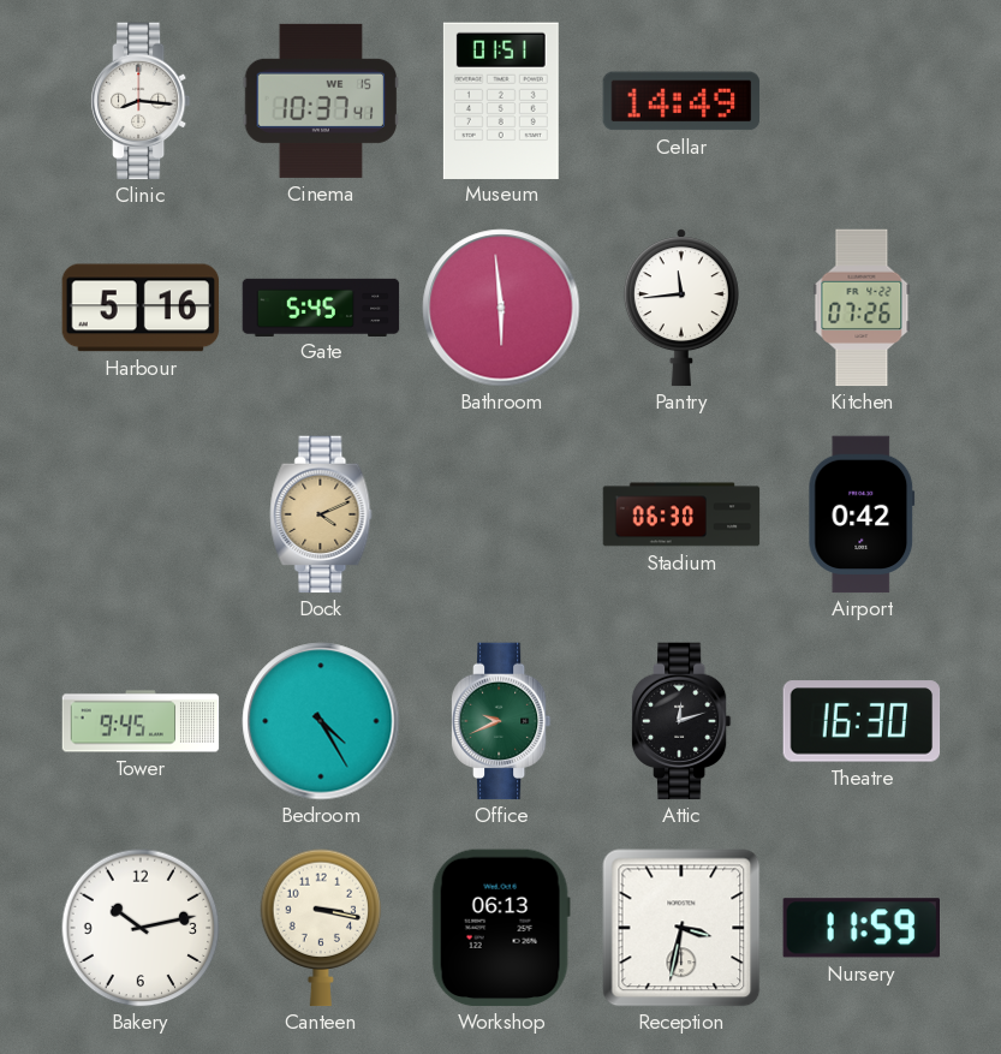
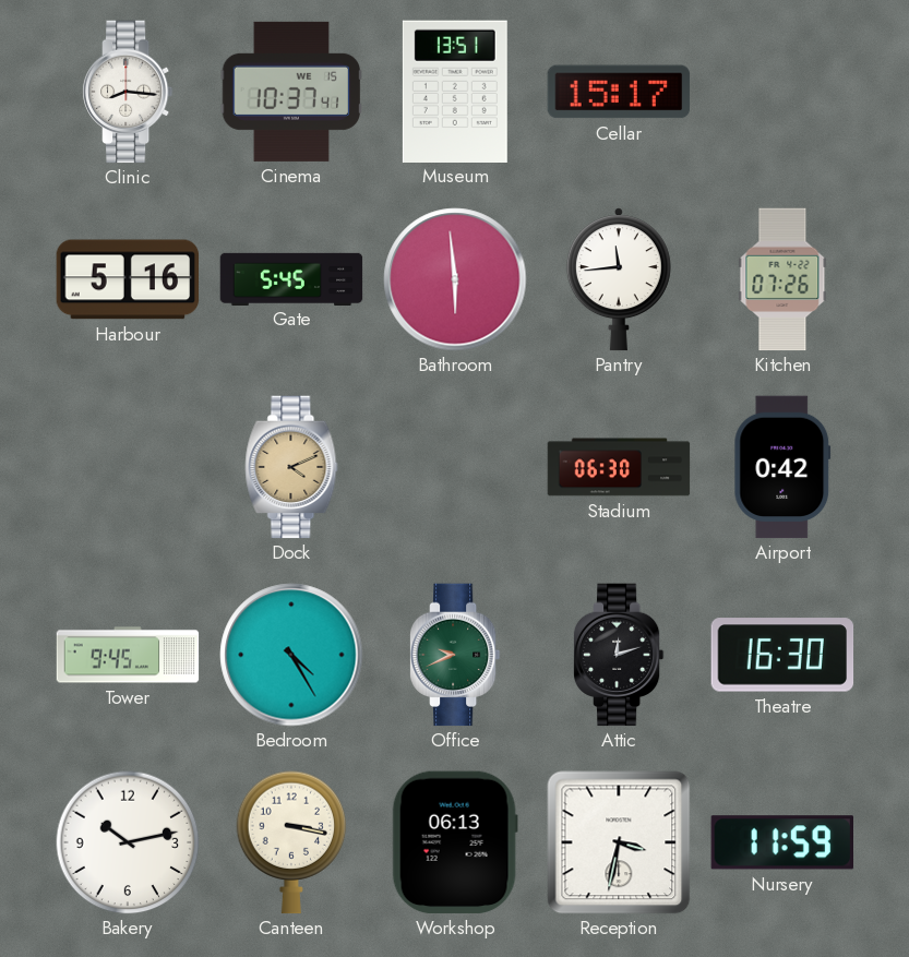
Museum: 01:51 -> 13:51
Cellar: 14:49 -> 15:17
